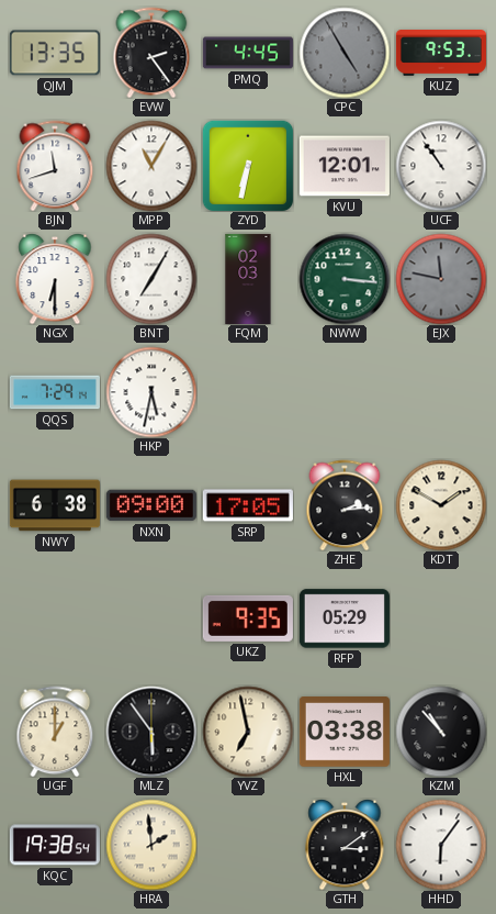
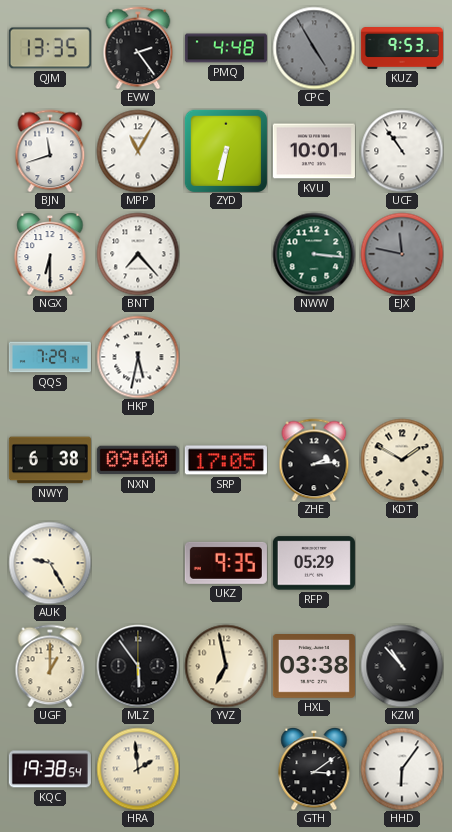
PMQ: 4:45 -> 4:48
KVU: 12:01 -> 10:01
BNT: 7:05 -> 7:23
FQM: 02:03 -> none
AUK: none -> 9:25
